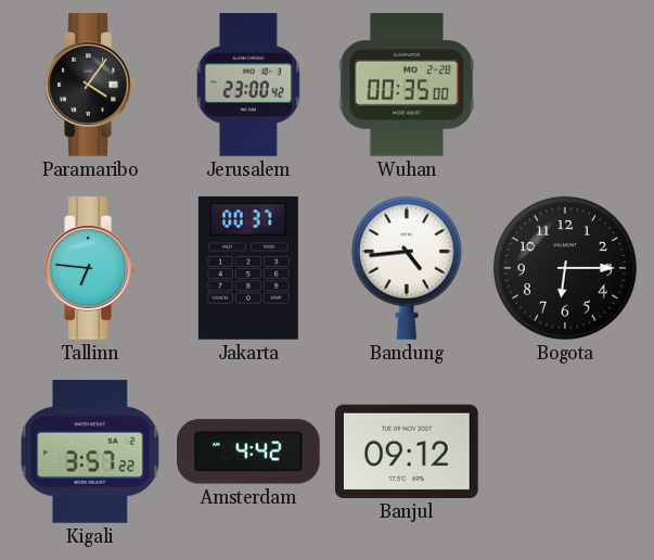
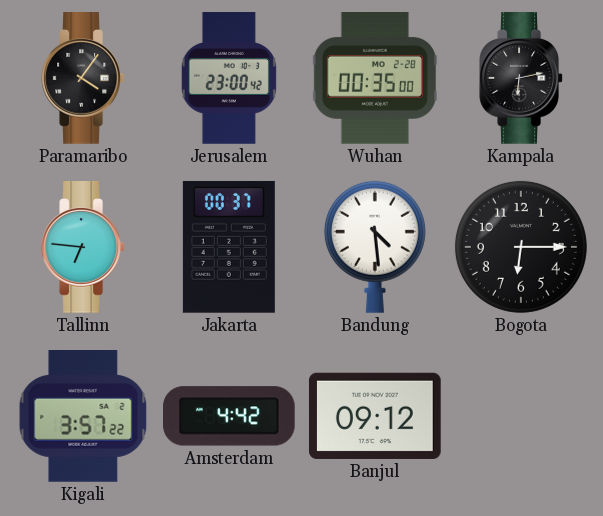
Kampala: none -> 6:13
Bandung: 4:44 -> 4:29
